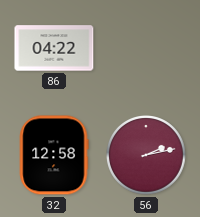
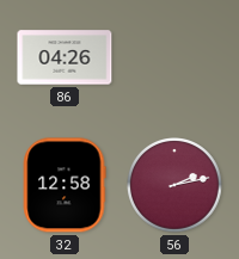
86: 04:22 -> 04:26
